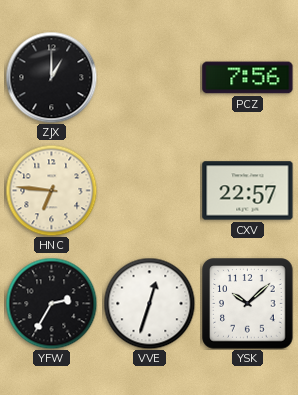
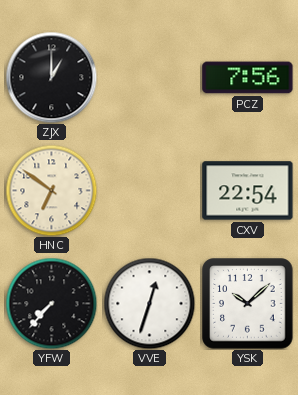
HNC: 6:46 -> 6:51
CXV: 22:57 -> 22:54
YFW: 2:35 -> 7:37
